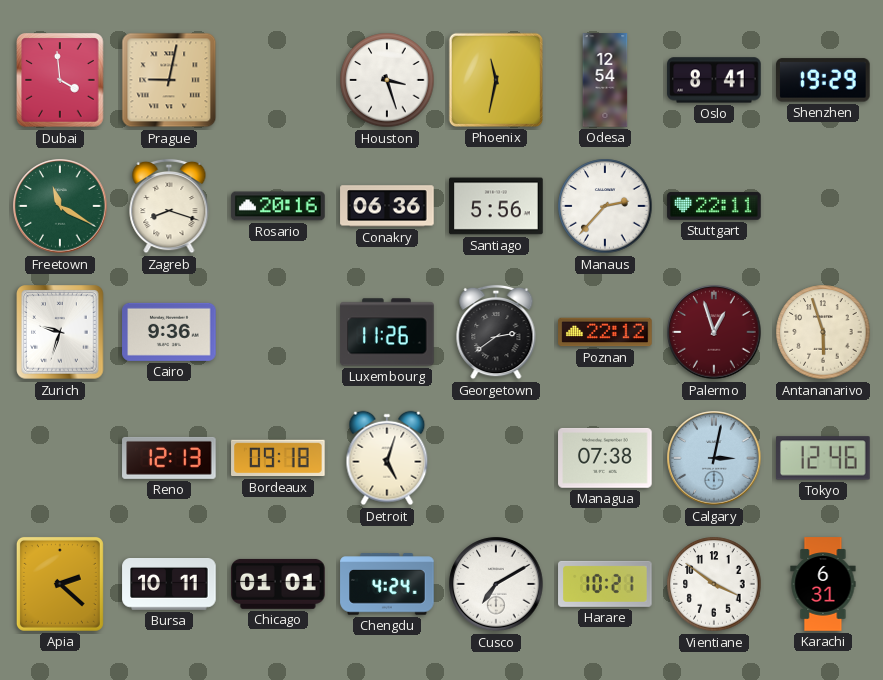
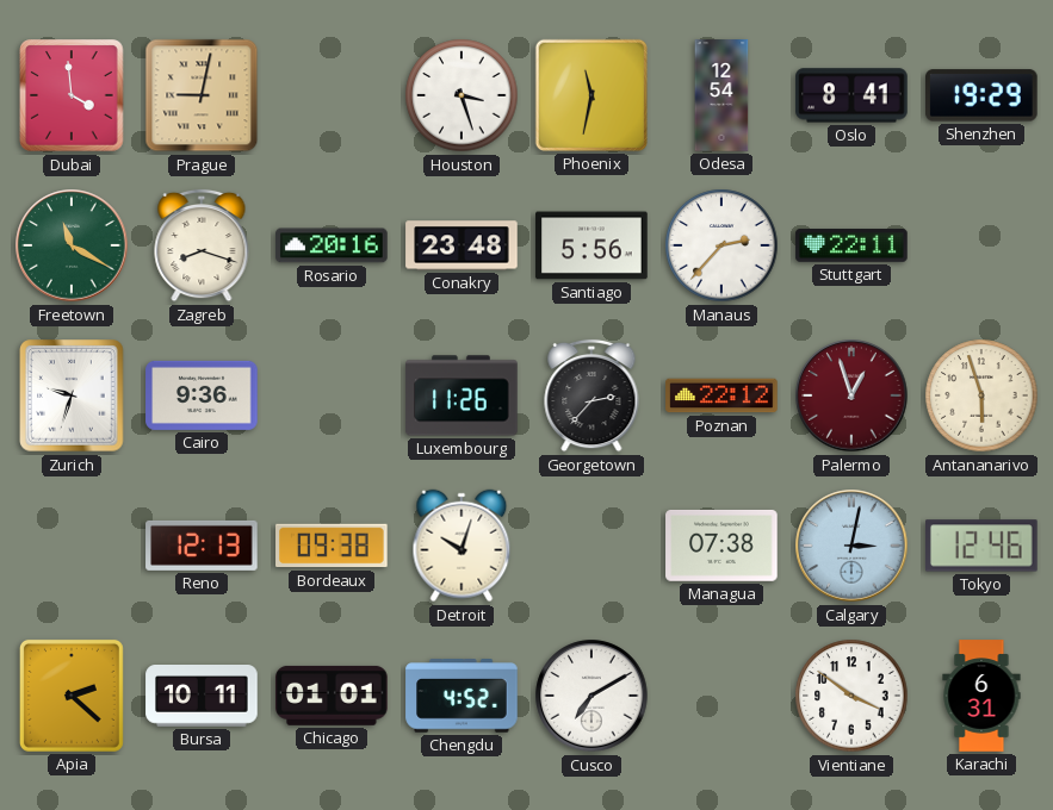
Conakry: 06:36 -> 23:48
Georgetown: 2:39 -> 2:37
Bordeaux: 09:18 -> 09:38
Detroit: 5:03 -> 10:03
Chengdu: 4:24 -> 4:52
Harare: 10:21 -> none
